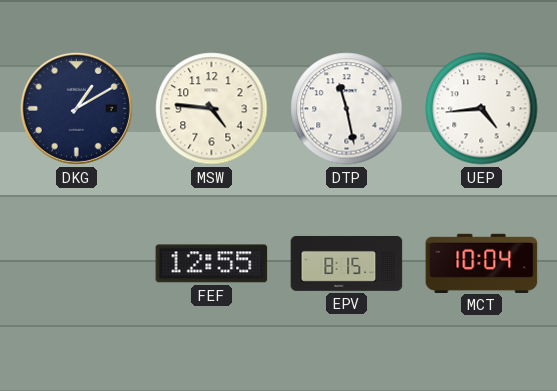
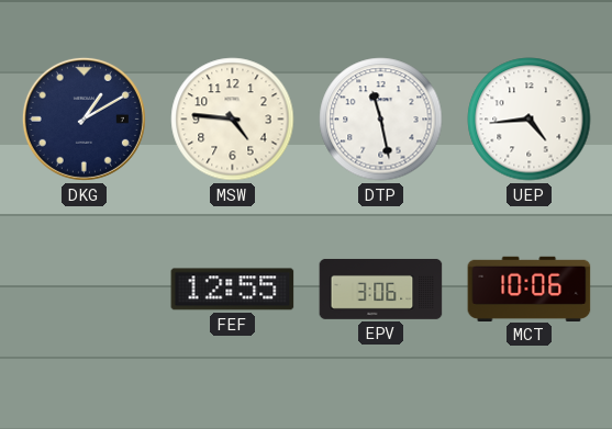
EPV: 8:15 -> 3:06
MCT: 10:04 -> 10:06
